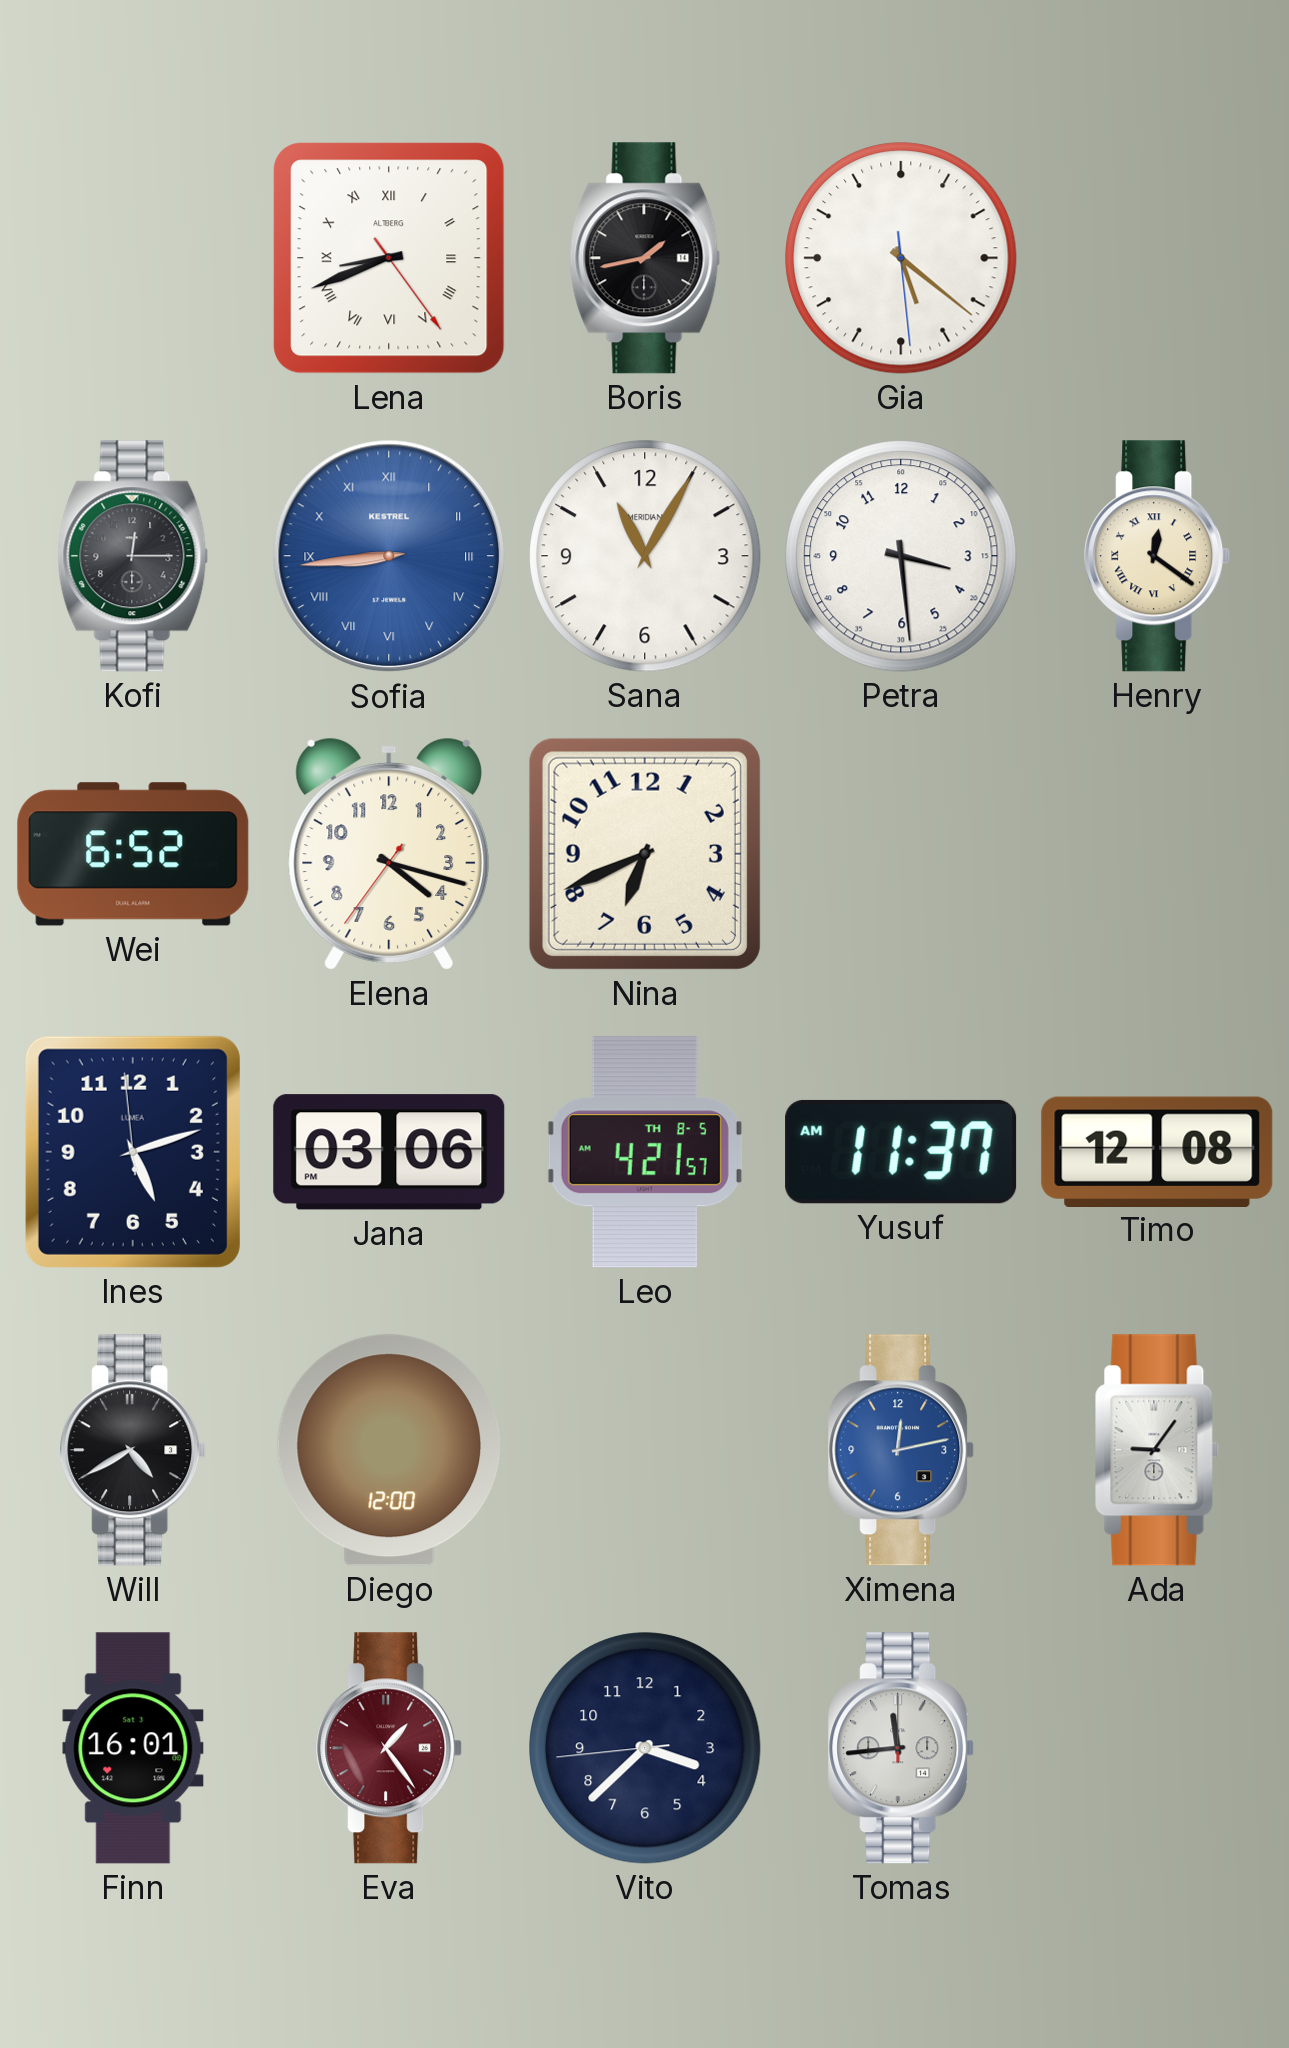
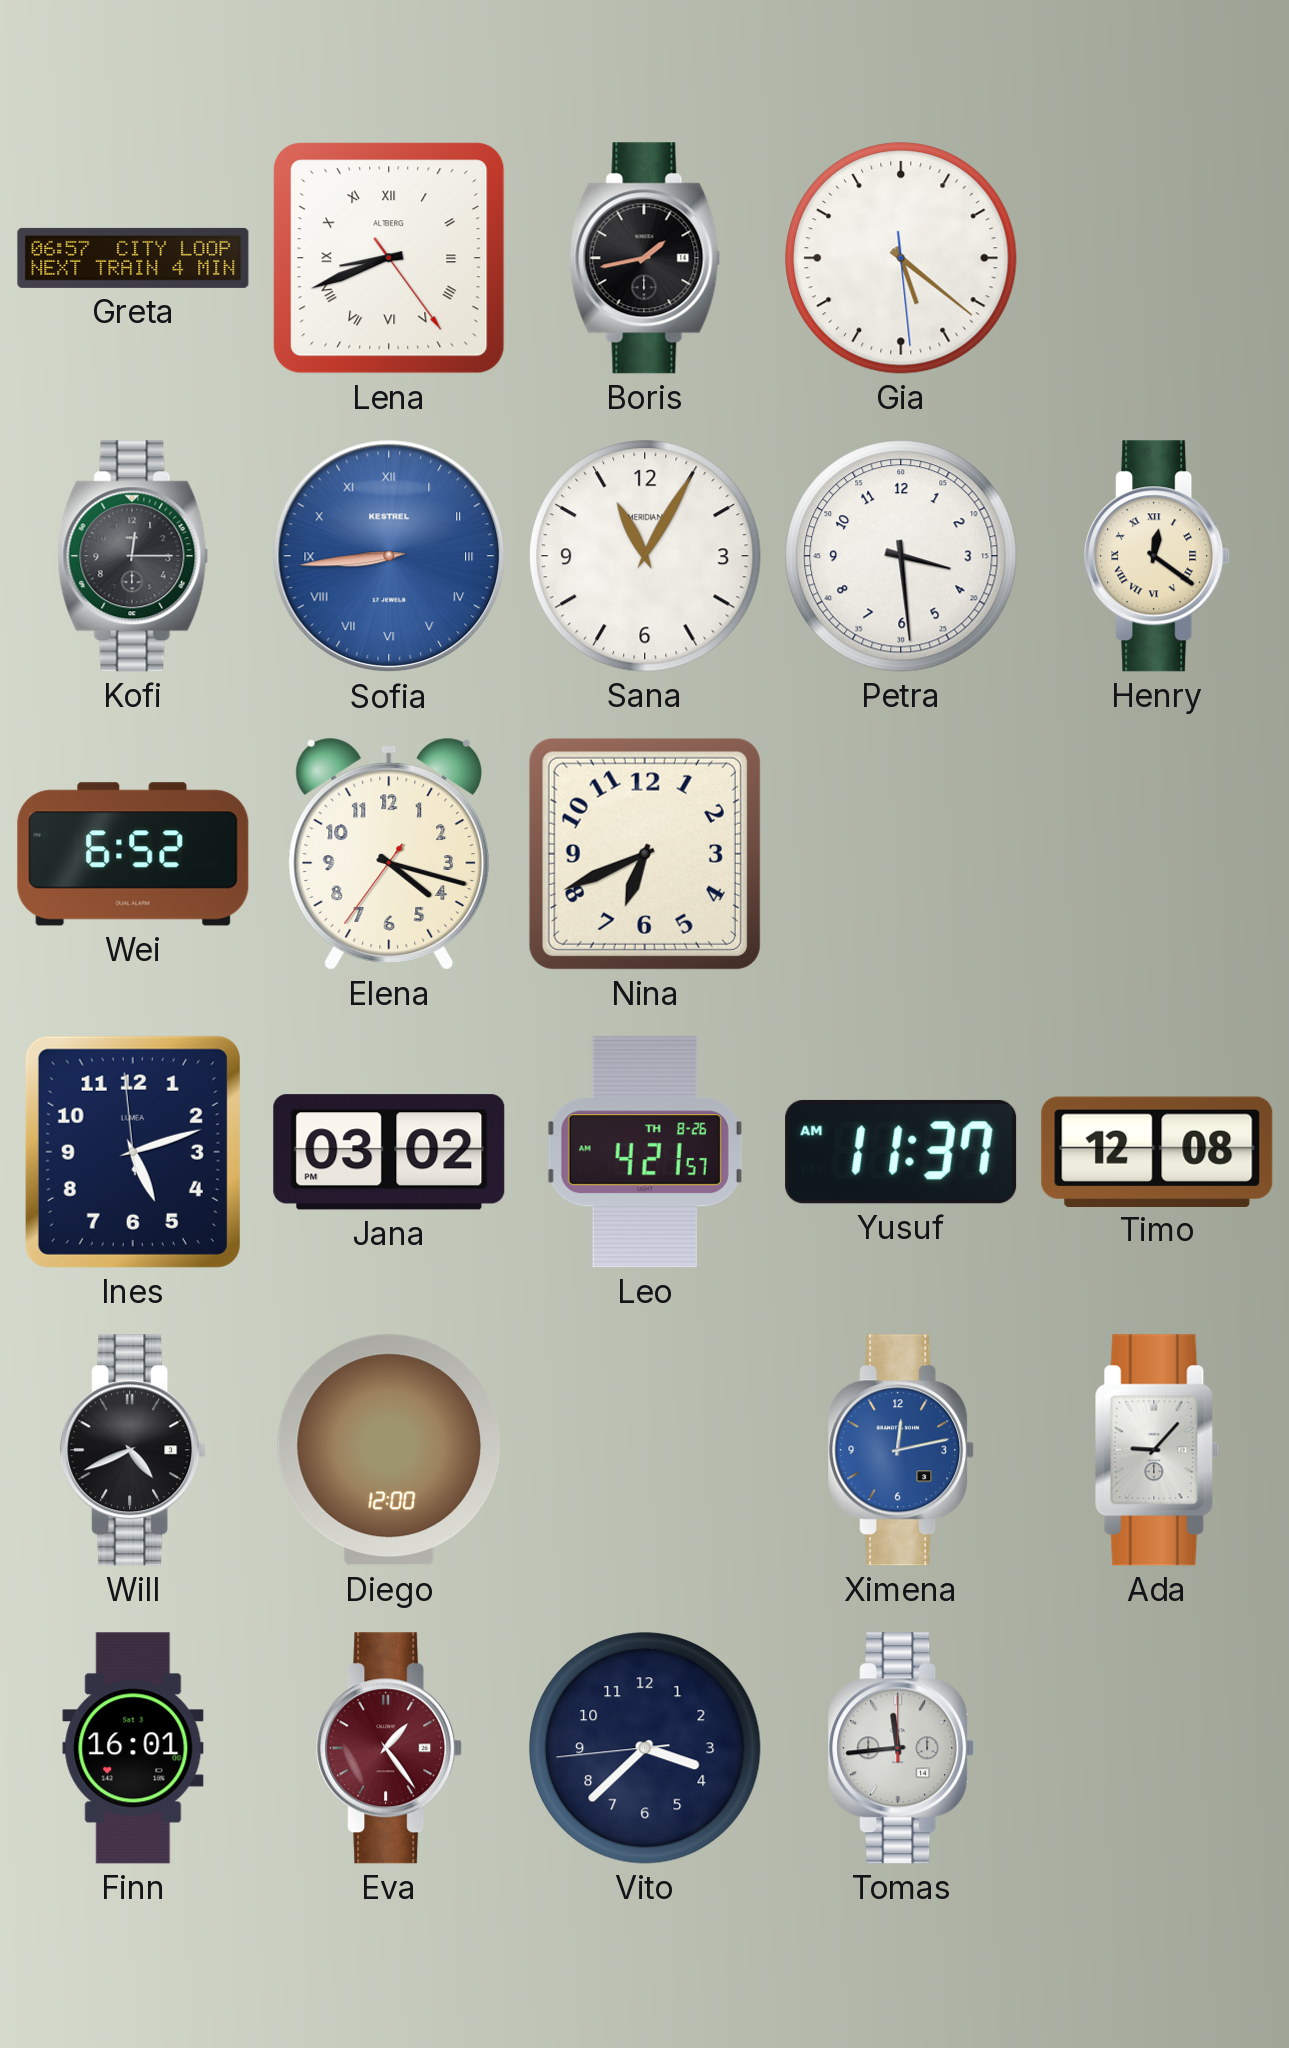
Greta: none -> 06:57
Jana: 03:06 -> 03:02
Leo date: TH 8-5 -> TH 8-26
Will: 4:40 -> 4:41
Ada: 9:06 -> 9:07
